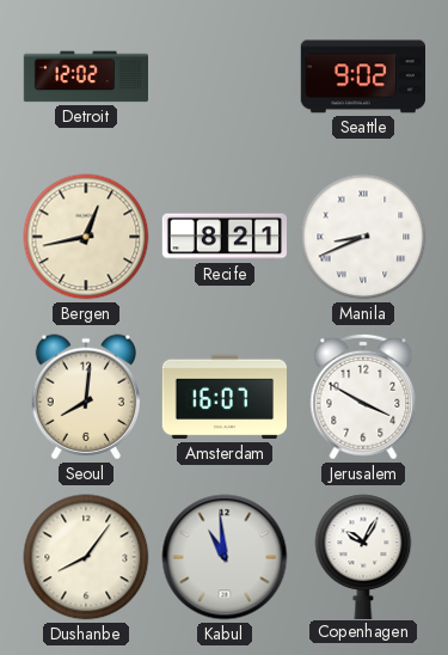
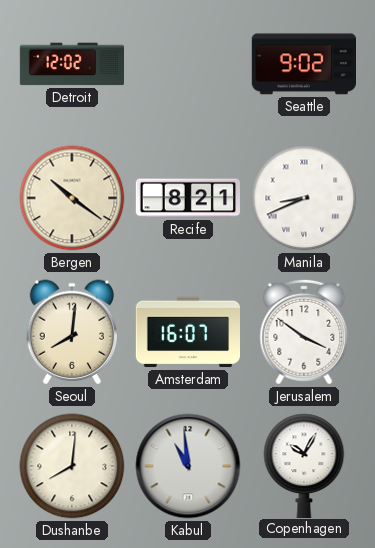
Bergen: 12:43 -> 10:21
Jerusalem: 3:50 -> 3:51
Dushanbe: 8:06 -> 8:01
